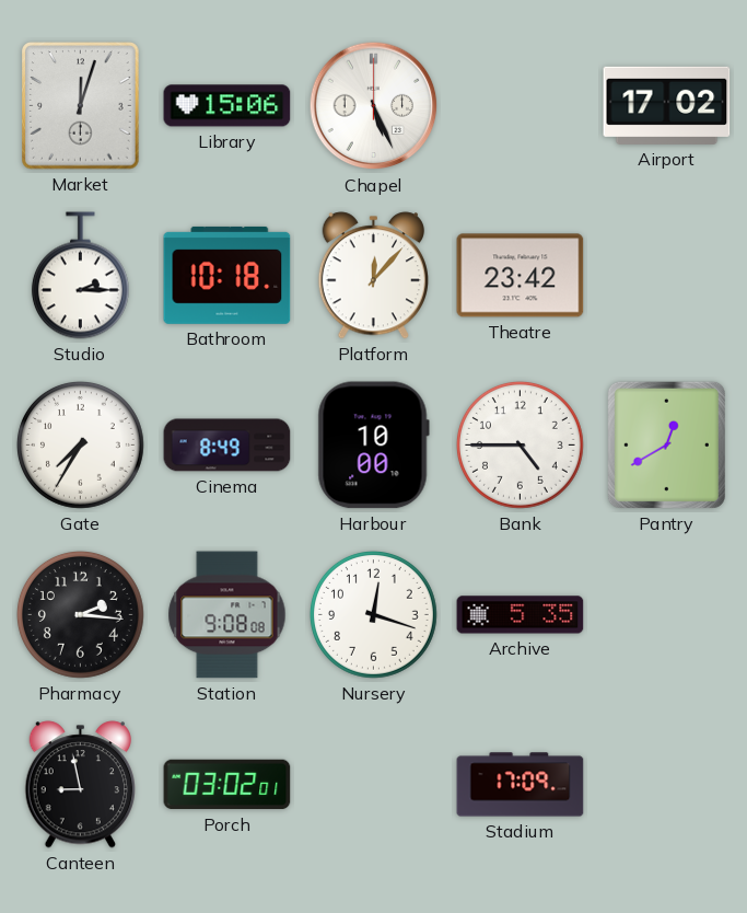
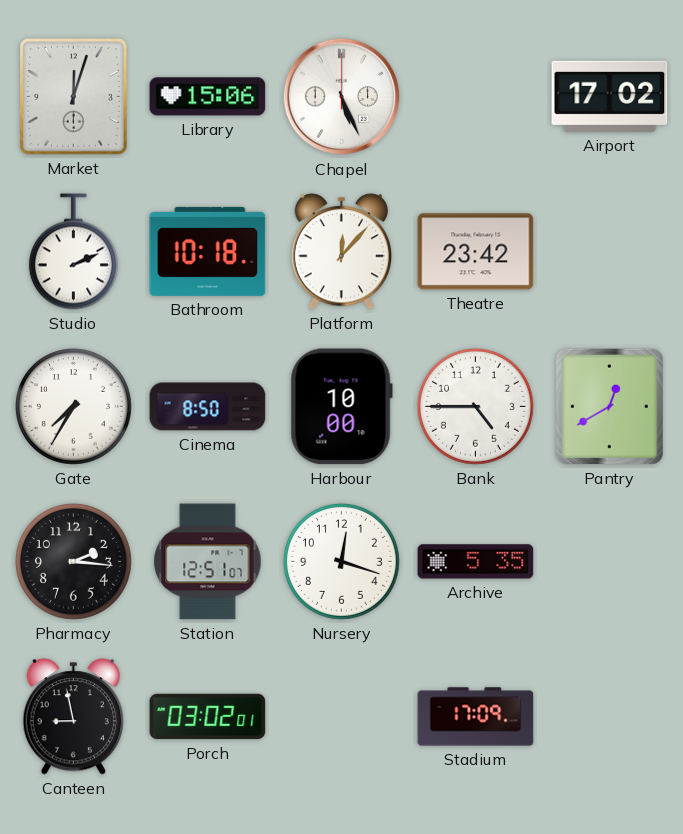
Studio: 2:15 -> 2:11
Cinema: 8:49 -> 8:50
Station: 9:08 -> 12:51
